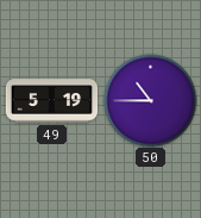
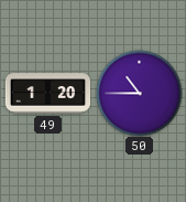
49: 5:19 -> 1:20
